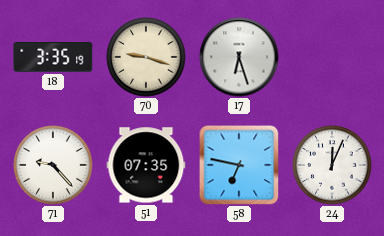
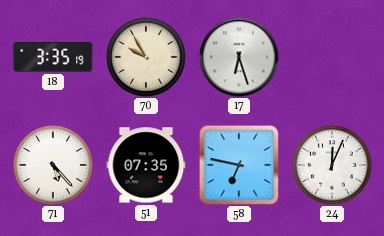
70: 9:18 -> 9:55
71: 9:23 -> 5:23
